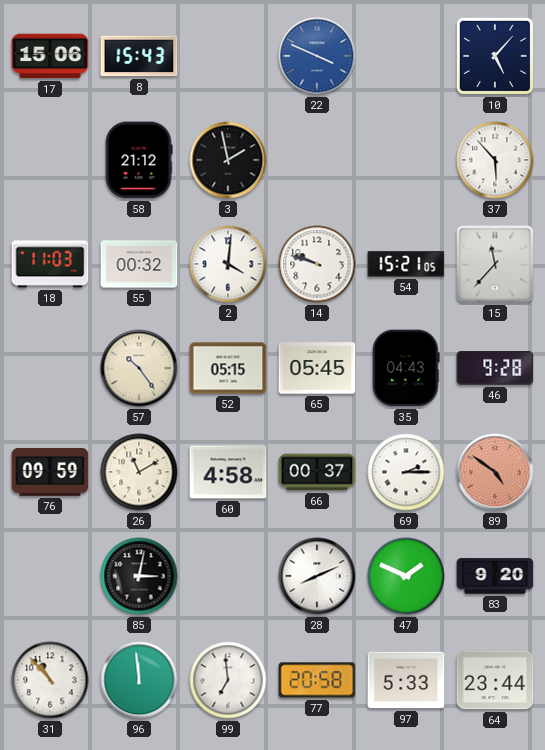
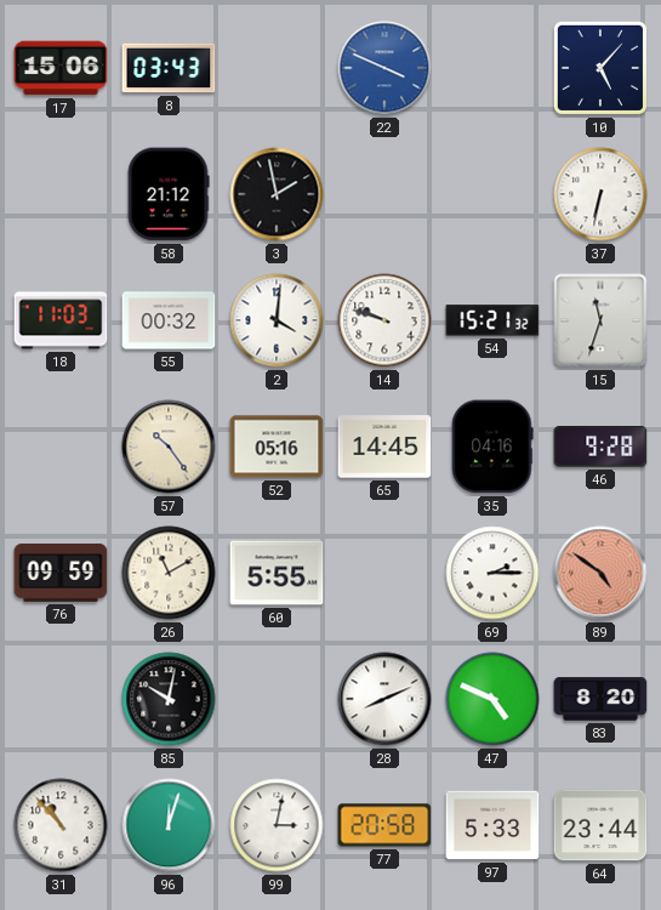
8: 15:43 -> 03:43
37: 5:53 -> 6:32
54: 15:21:05 -> 15:21:32
15: 11:37 -> 11:33
52: 05:15 -> 05:16
65: 05:45 -> 14:45
35: 04:43 -> 04:16
60: 4:58 -> 5:55
66: 00:37 -> none
85: 3:02 -> 10:02
47: 1:49 -> 4:49
83: 9:20 -> 8:20
96: 11:59 -> 12:03
99: 6:59 -> 3:02
